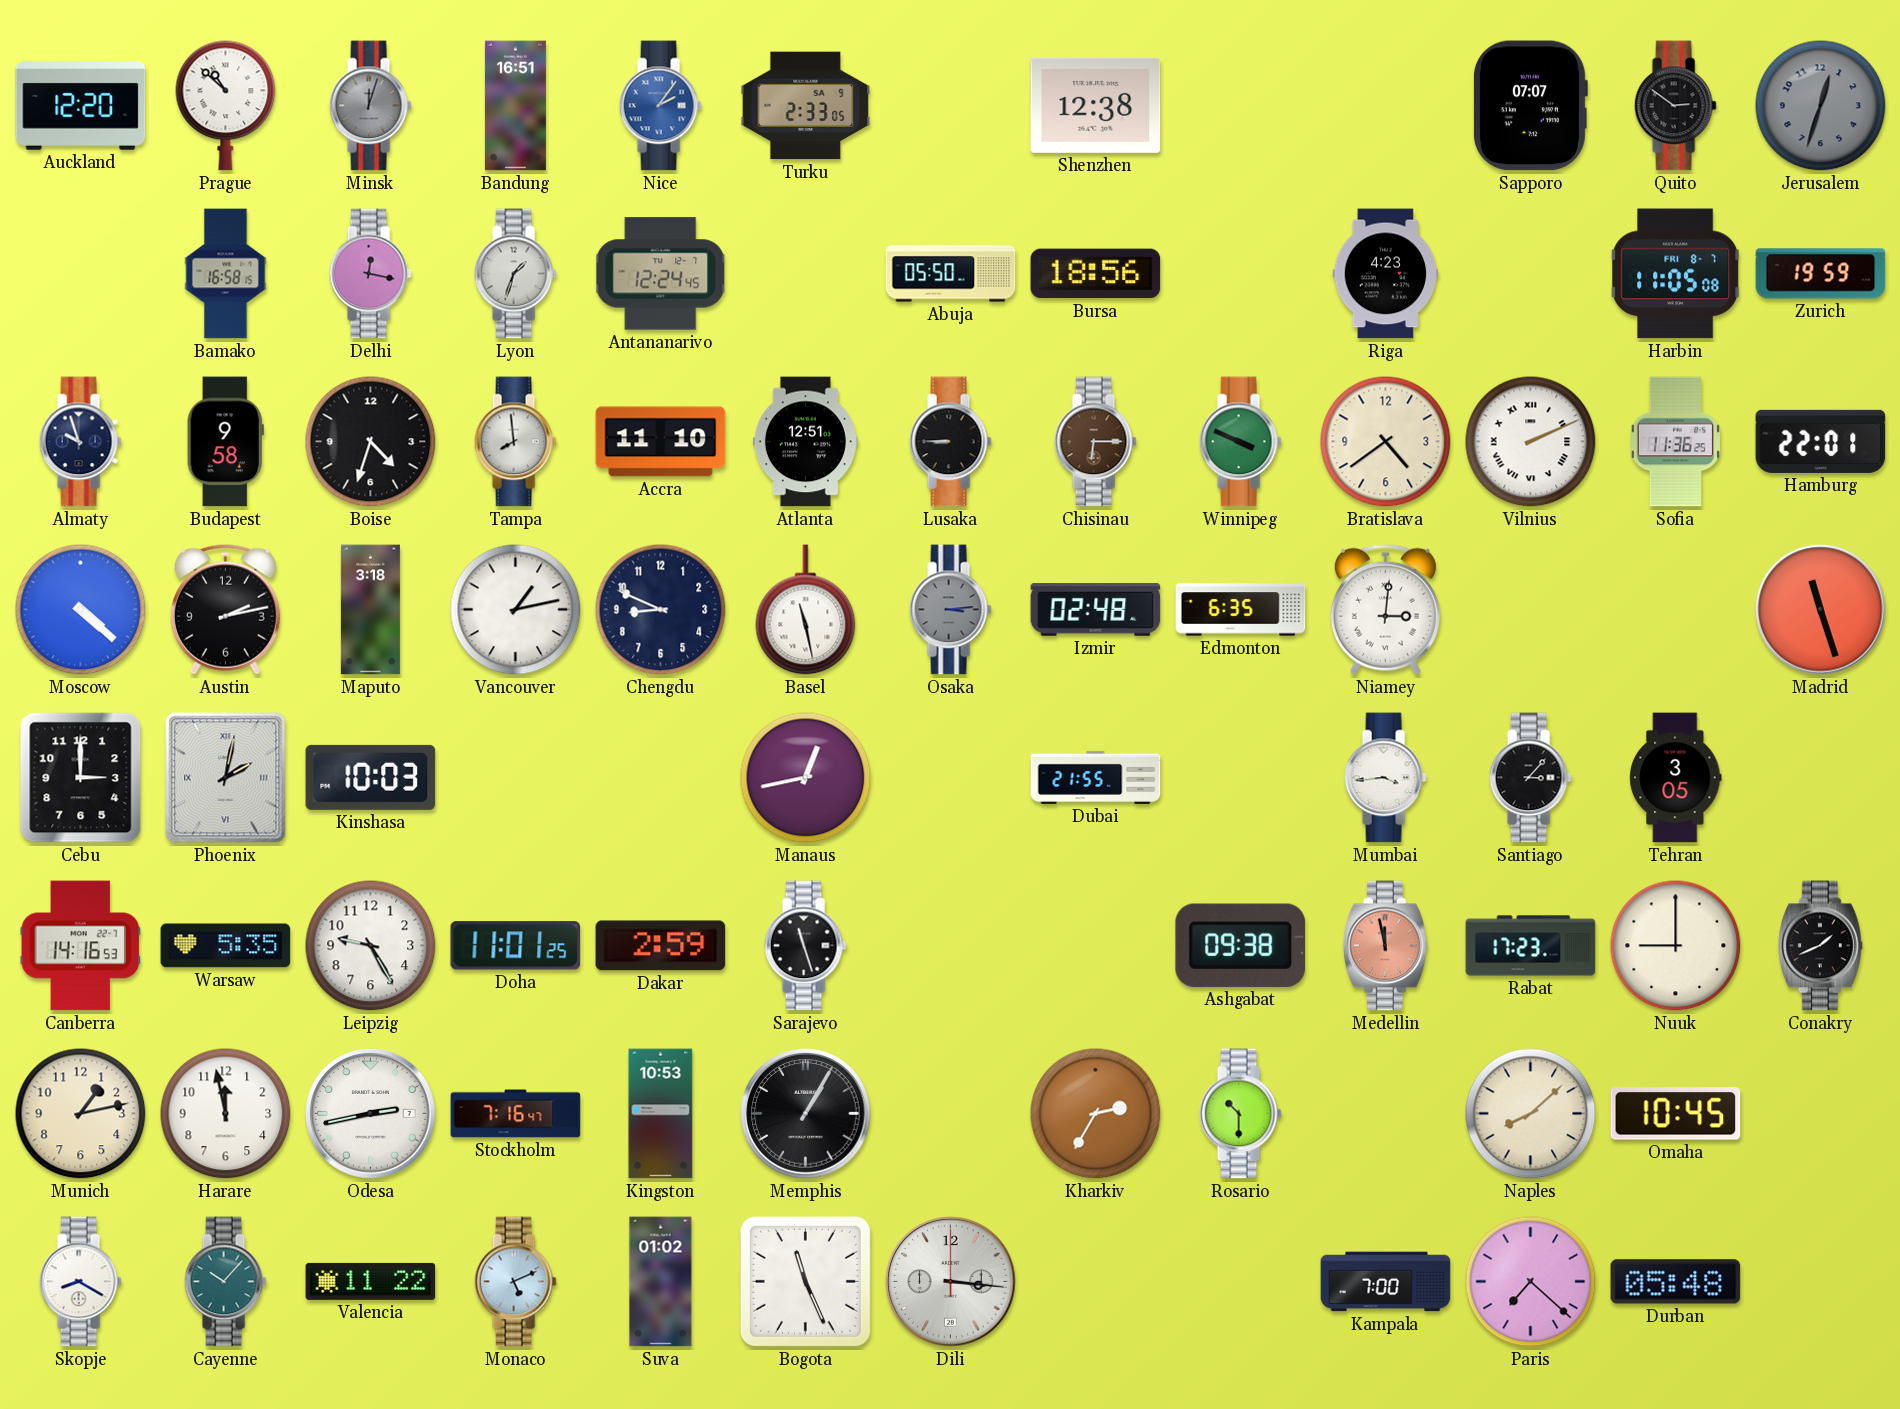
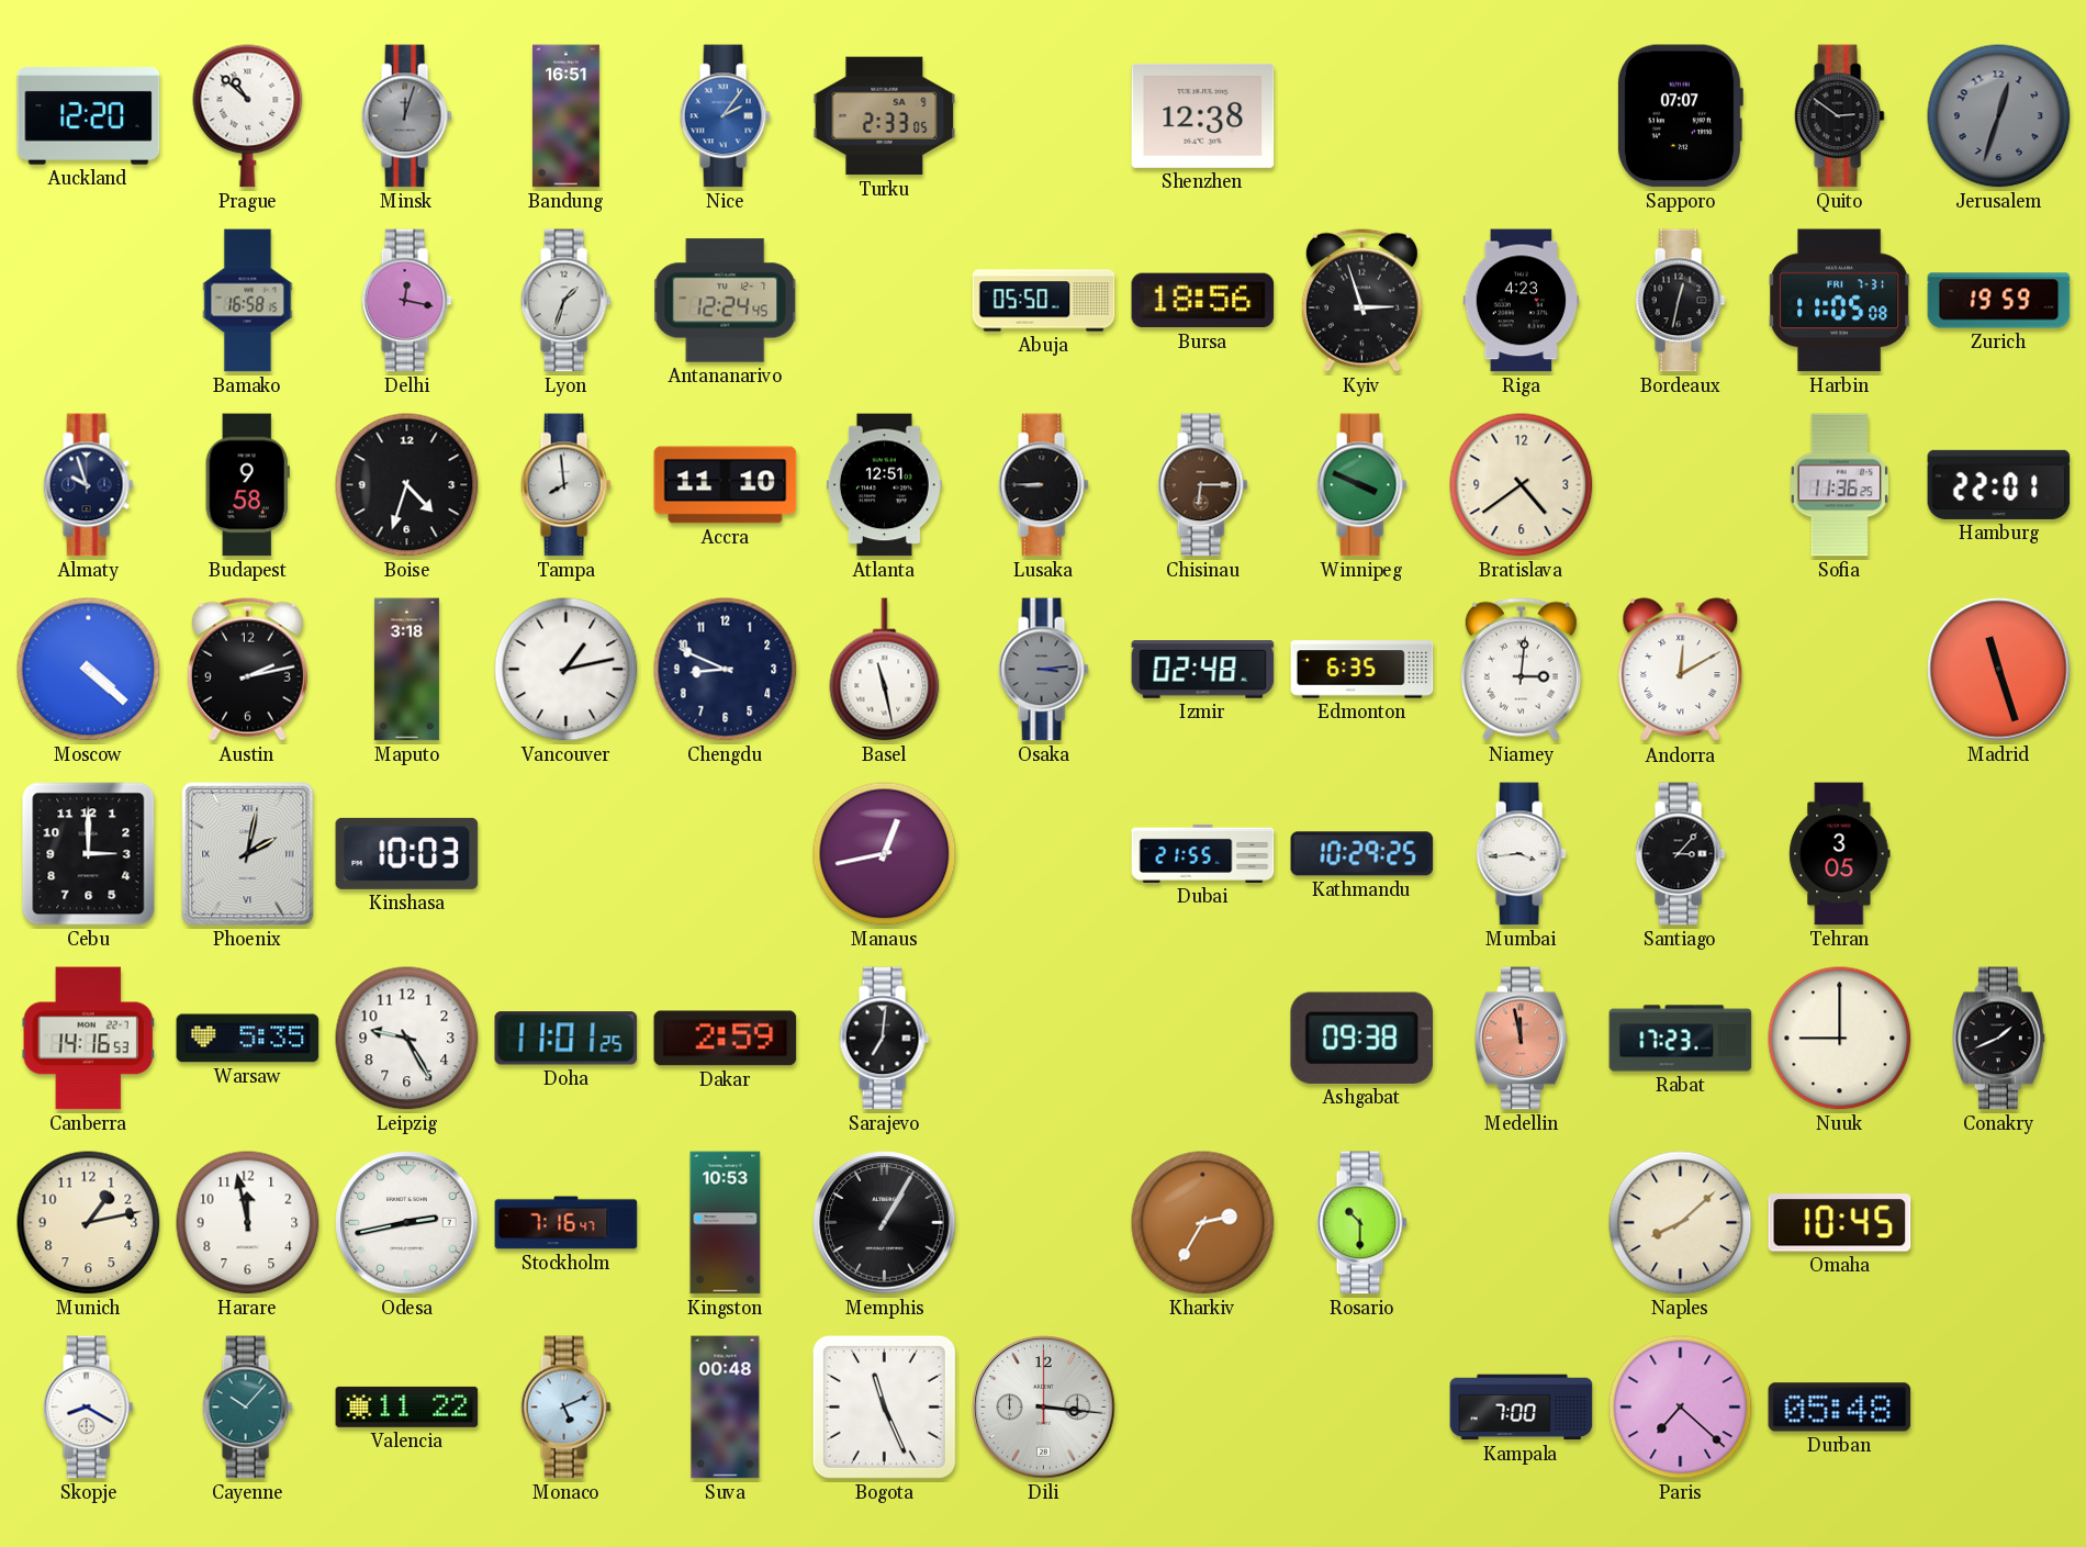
Kyiv: none -> 2:57
Bordeaux: none -> 12:32
Harbin date: FRI 8-7 -> FRI 7-31
Vilnius: 2:11 -> none
Andorra: none -> 12:10
Kathmandu: none -> 10:29
Sarajevo: 11:27 -> 7:01
Suva: 01:02 -> 00:48
